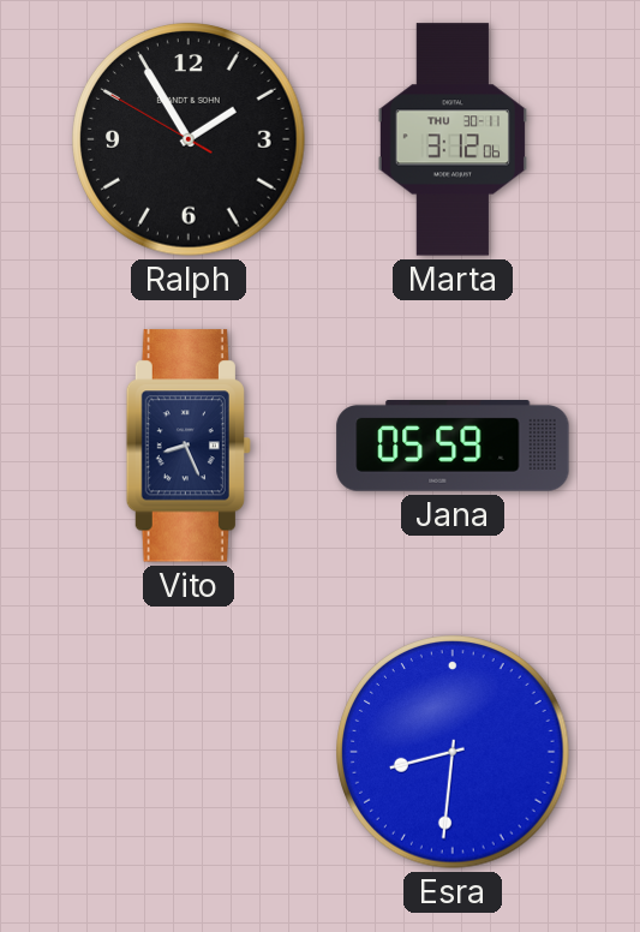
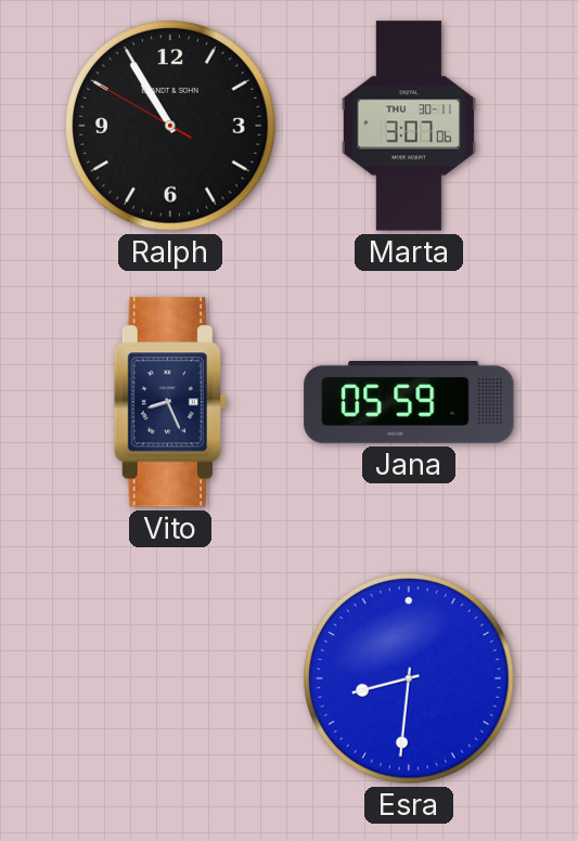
Ralph: 1:54 -> 10:54
Marta: 3:12 -> 3:07
